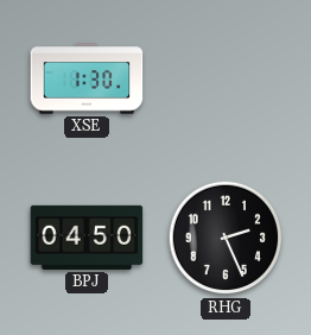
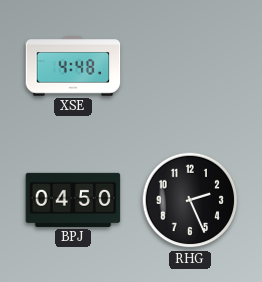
XSE: 1:30 -> 4:48
